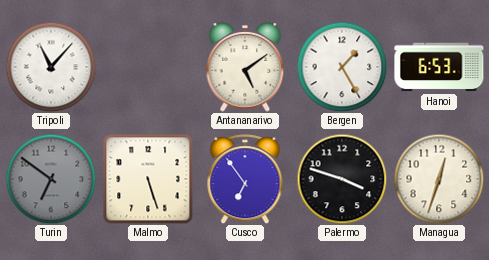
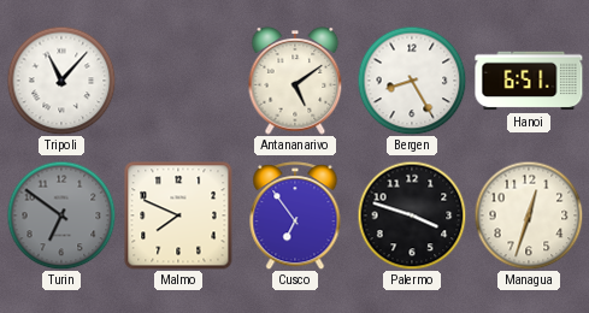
Bergen: 1:25 -> 8:25
Hanoi: 6:53 -> 6:51
Malmo: 5:27 -> 7:49
